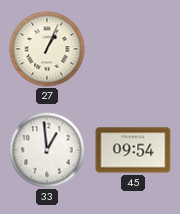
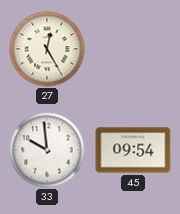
27: 1:04 -> 12:25
33: 12:59 -> 9:59
